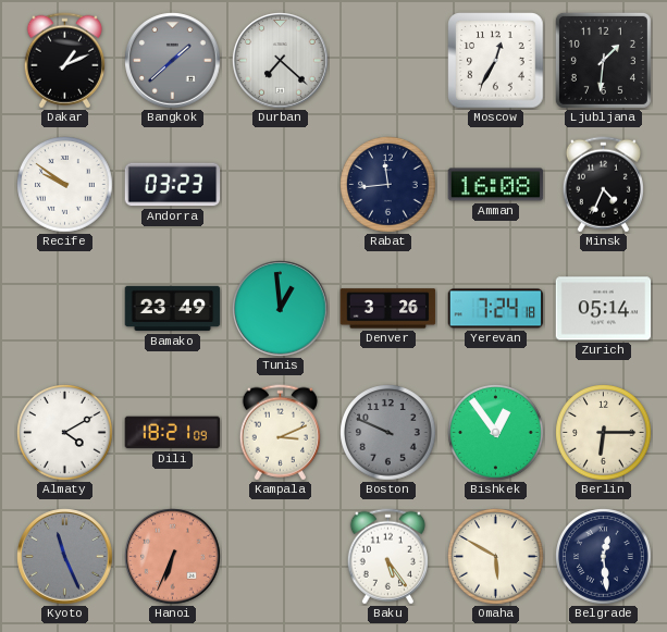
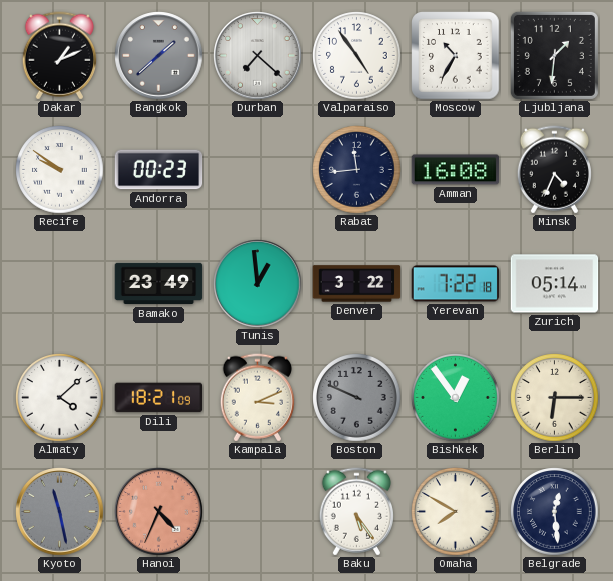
Valparaiso: none -> 4:54
Moscow: 12:35 -> 10:35
Andorra: 03:23 -> 00:23
Denver: 3:26 -> 3:22
Yerevan: 7:24 -> 7:22
Almaty: 4:10 -> 4:08
Kyoto: 11:26 -> 11:28
Hanoi: 6:34 -> 4:34
Omaha: 5:50 -> 7:50
